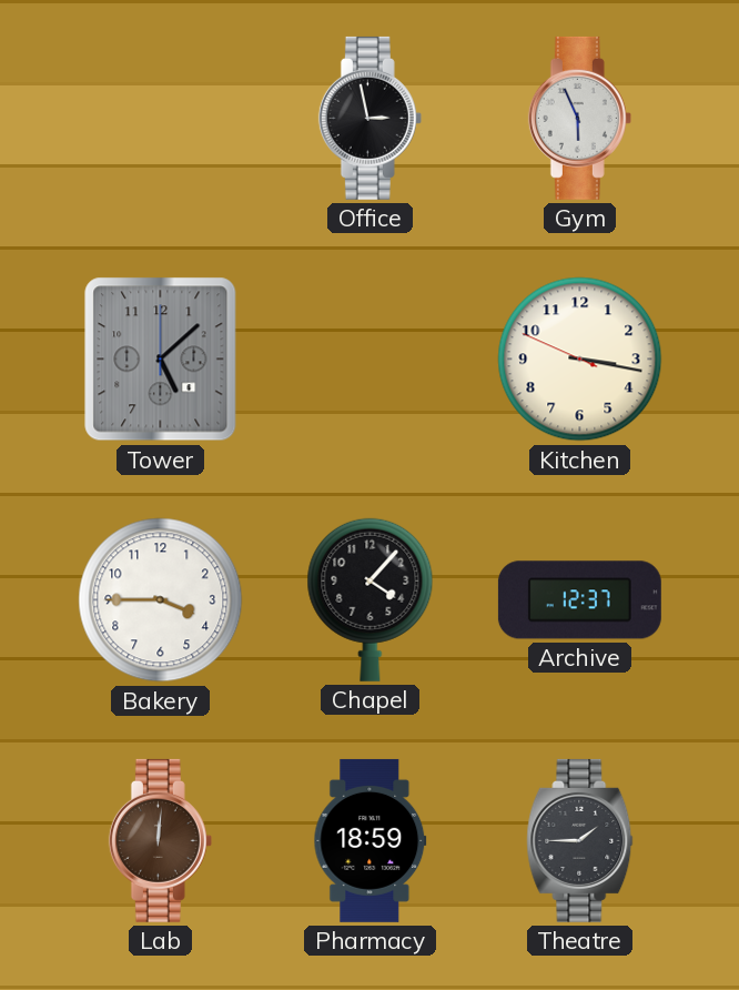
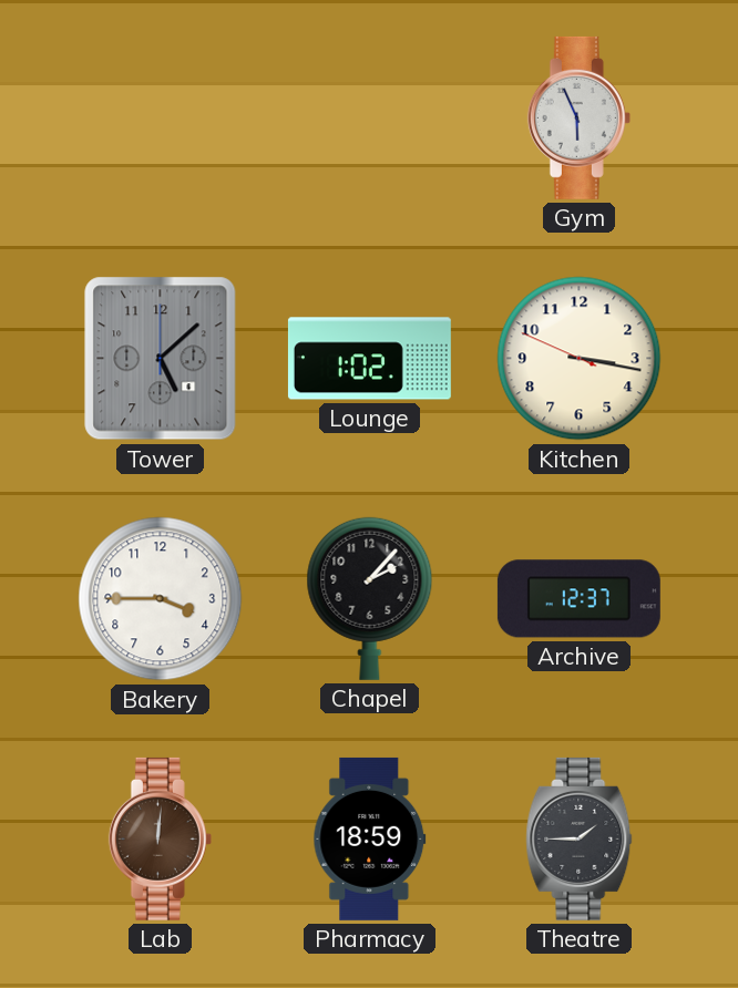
Office: 2:58 -> none
Lounge: none -> 1:02
Chapel: 4:07 -> 2:07
